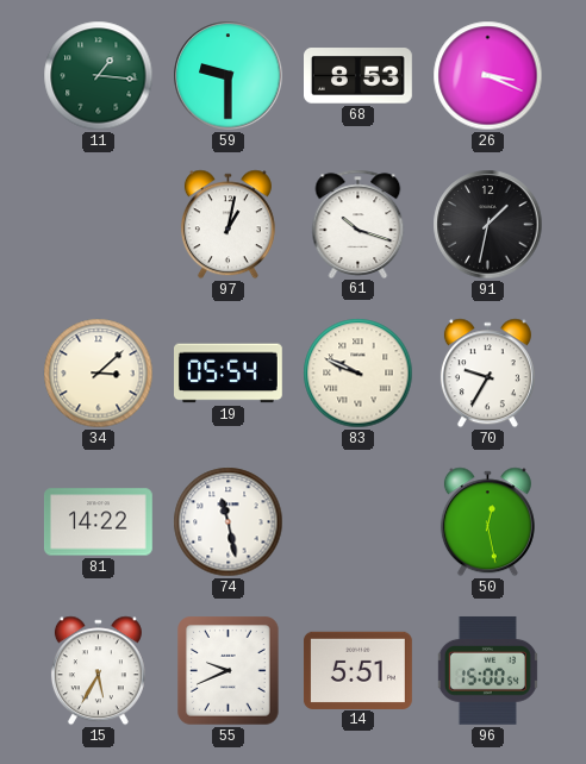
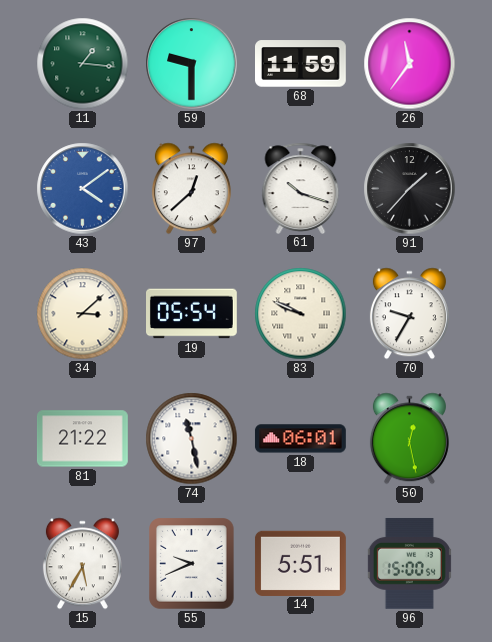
68: 8:53 -> 11:59
26: 3:19 -> 11:36
43: none -> 4:09
97: 1:02 -> 12:38
91: 1:32 -> 1:37
81: 14:22 -> 21:22
18: none -> 06:01
